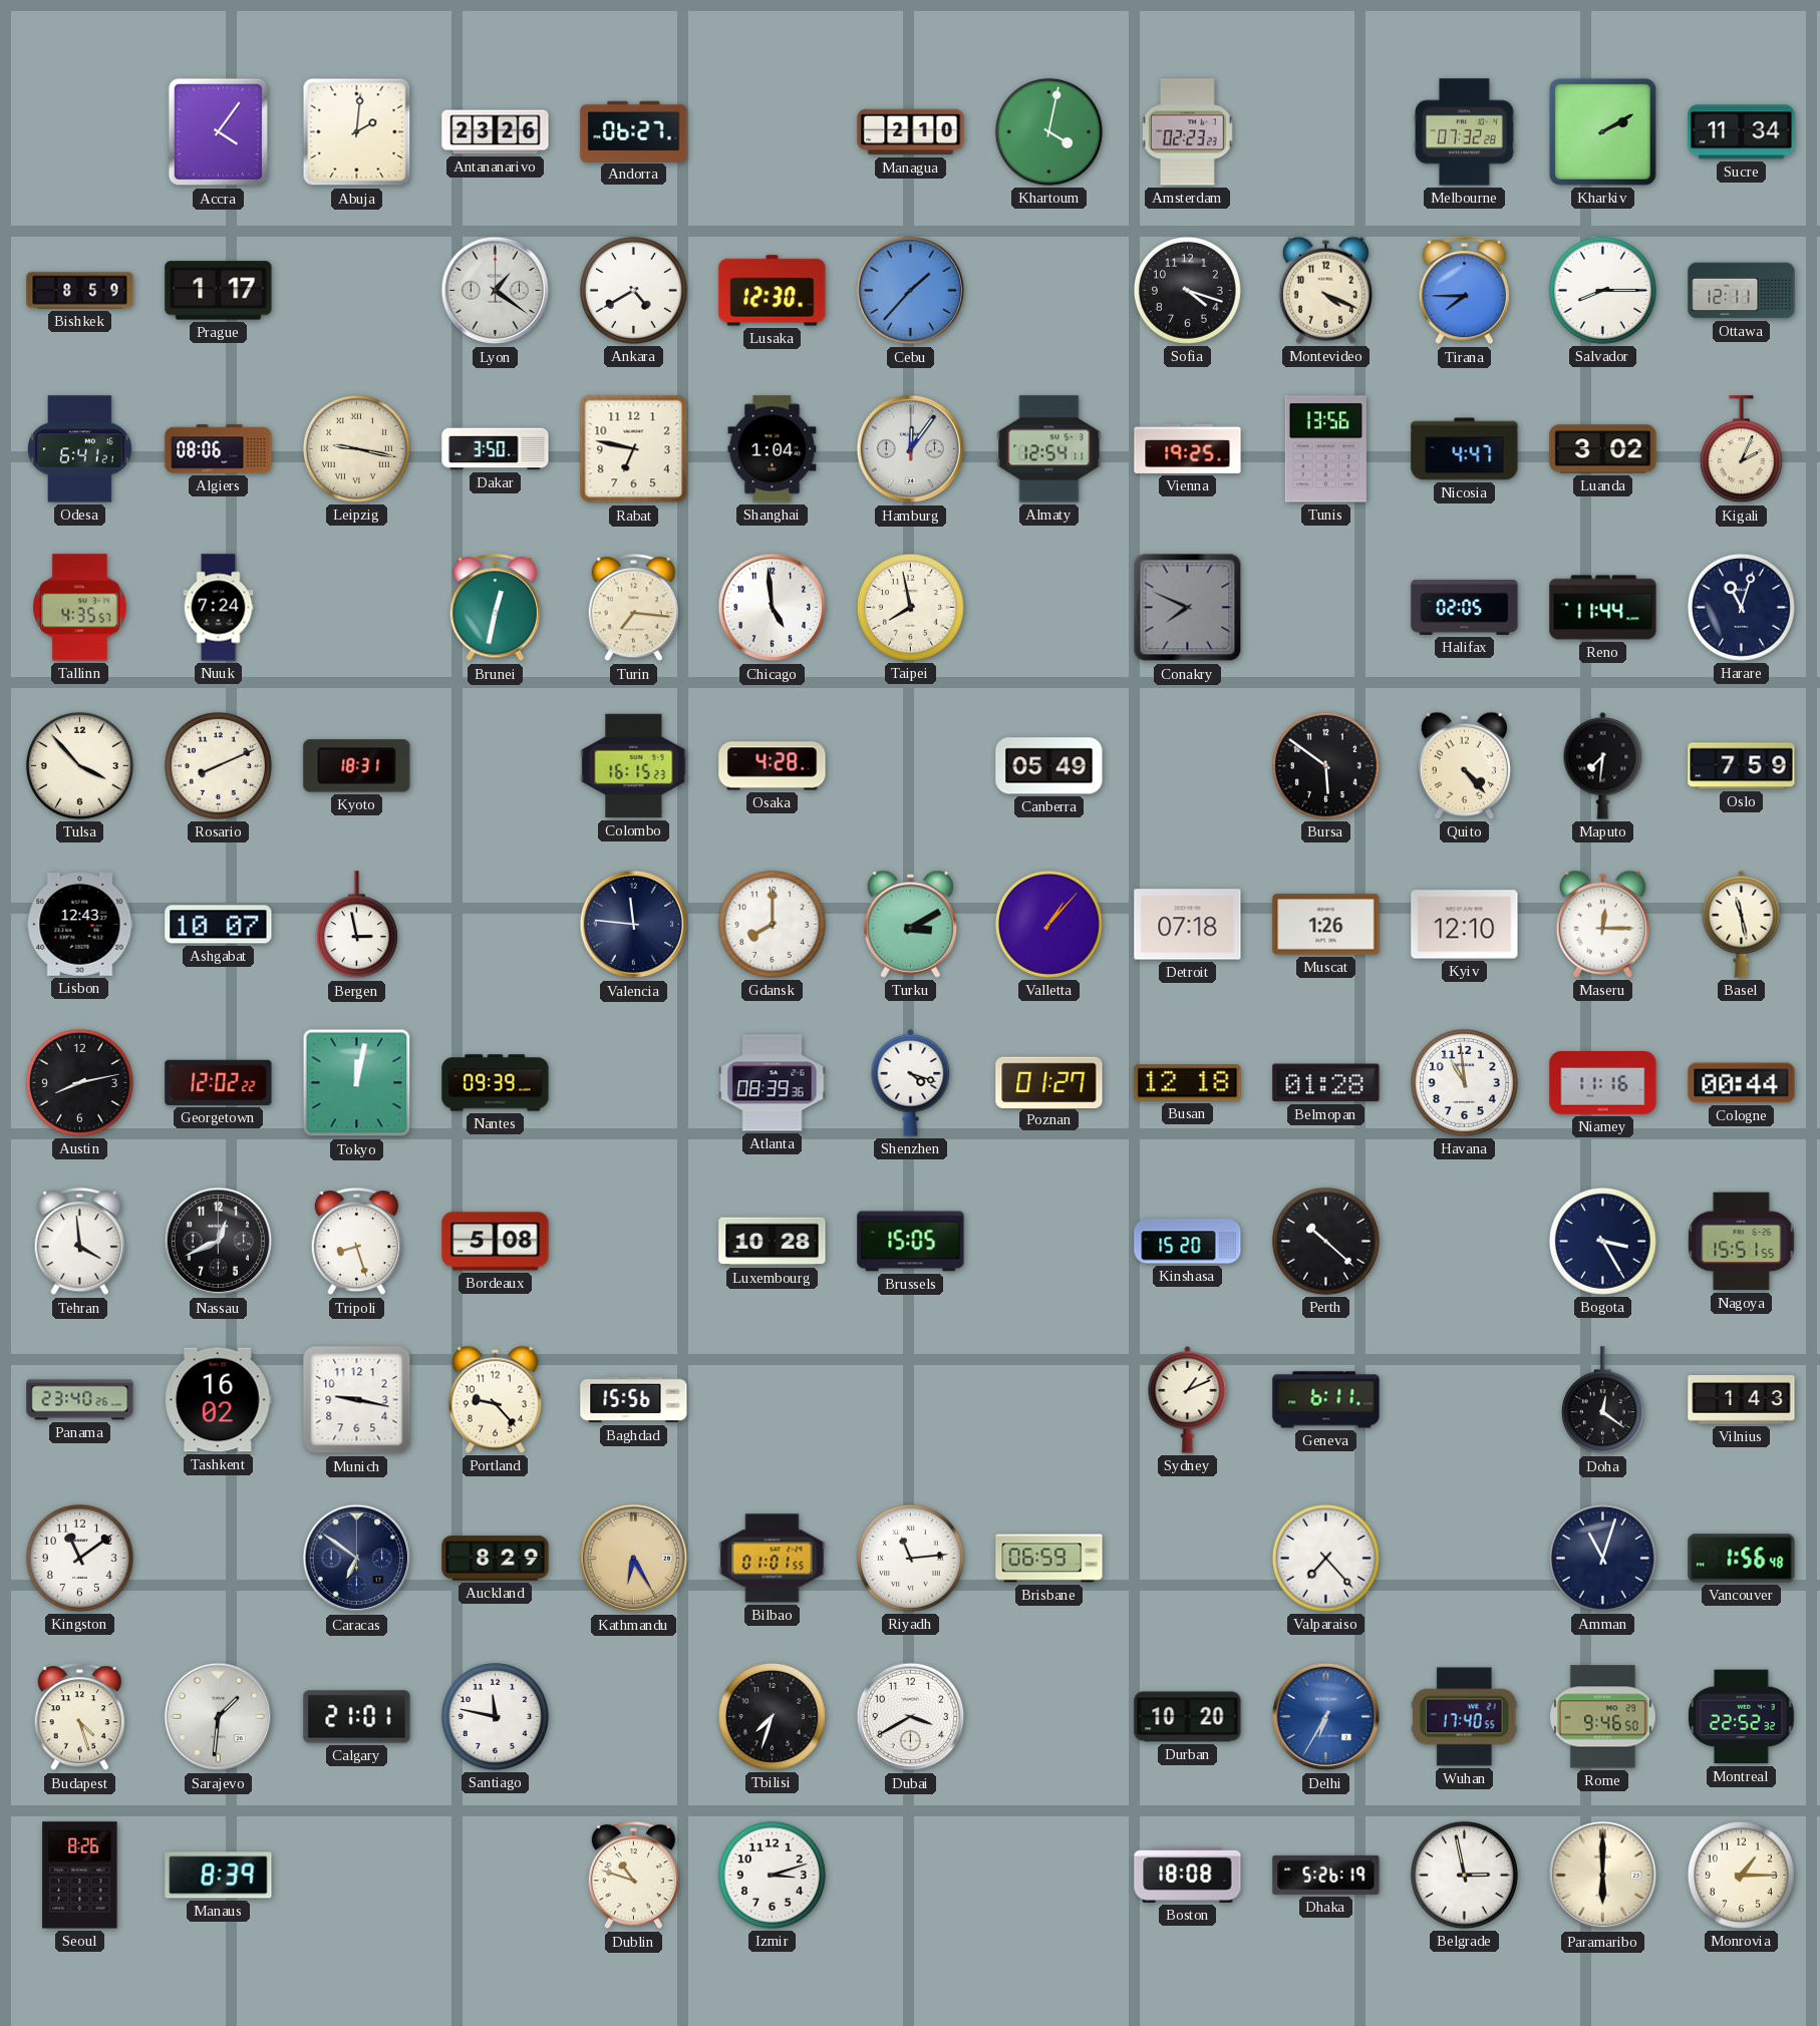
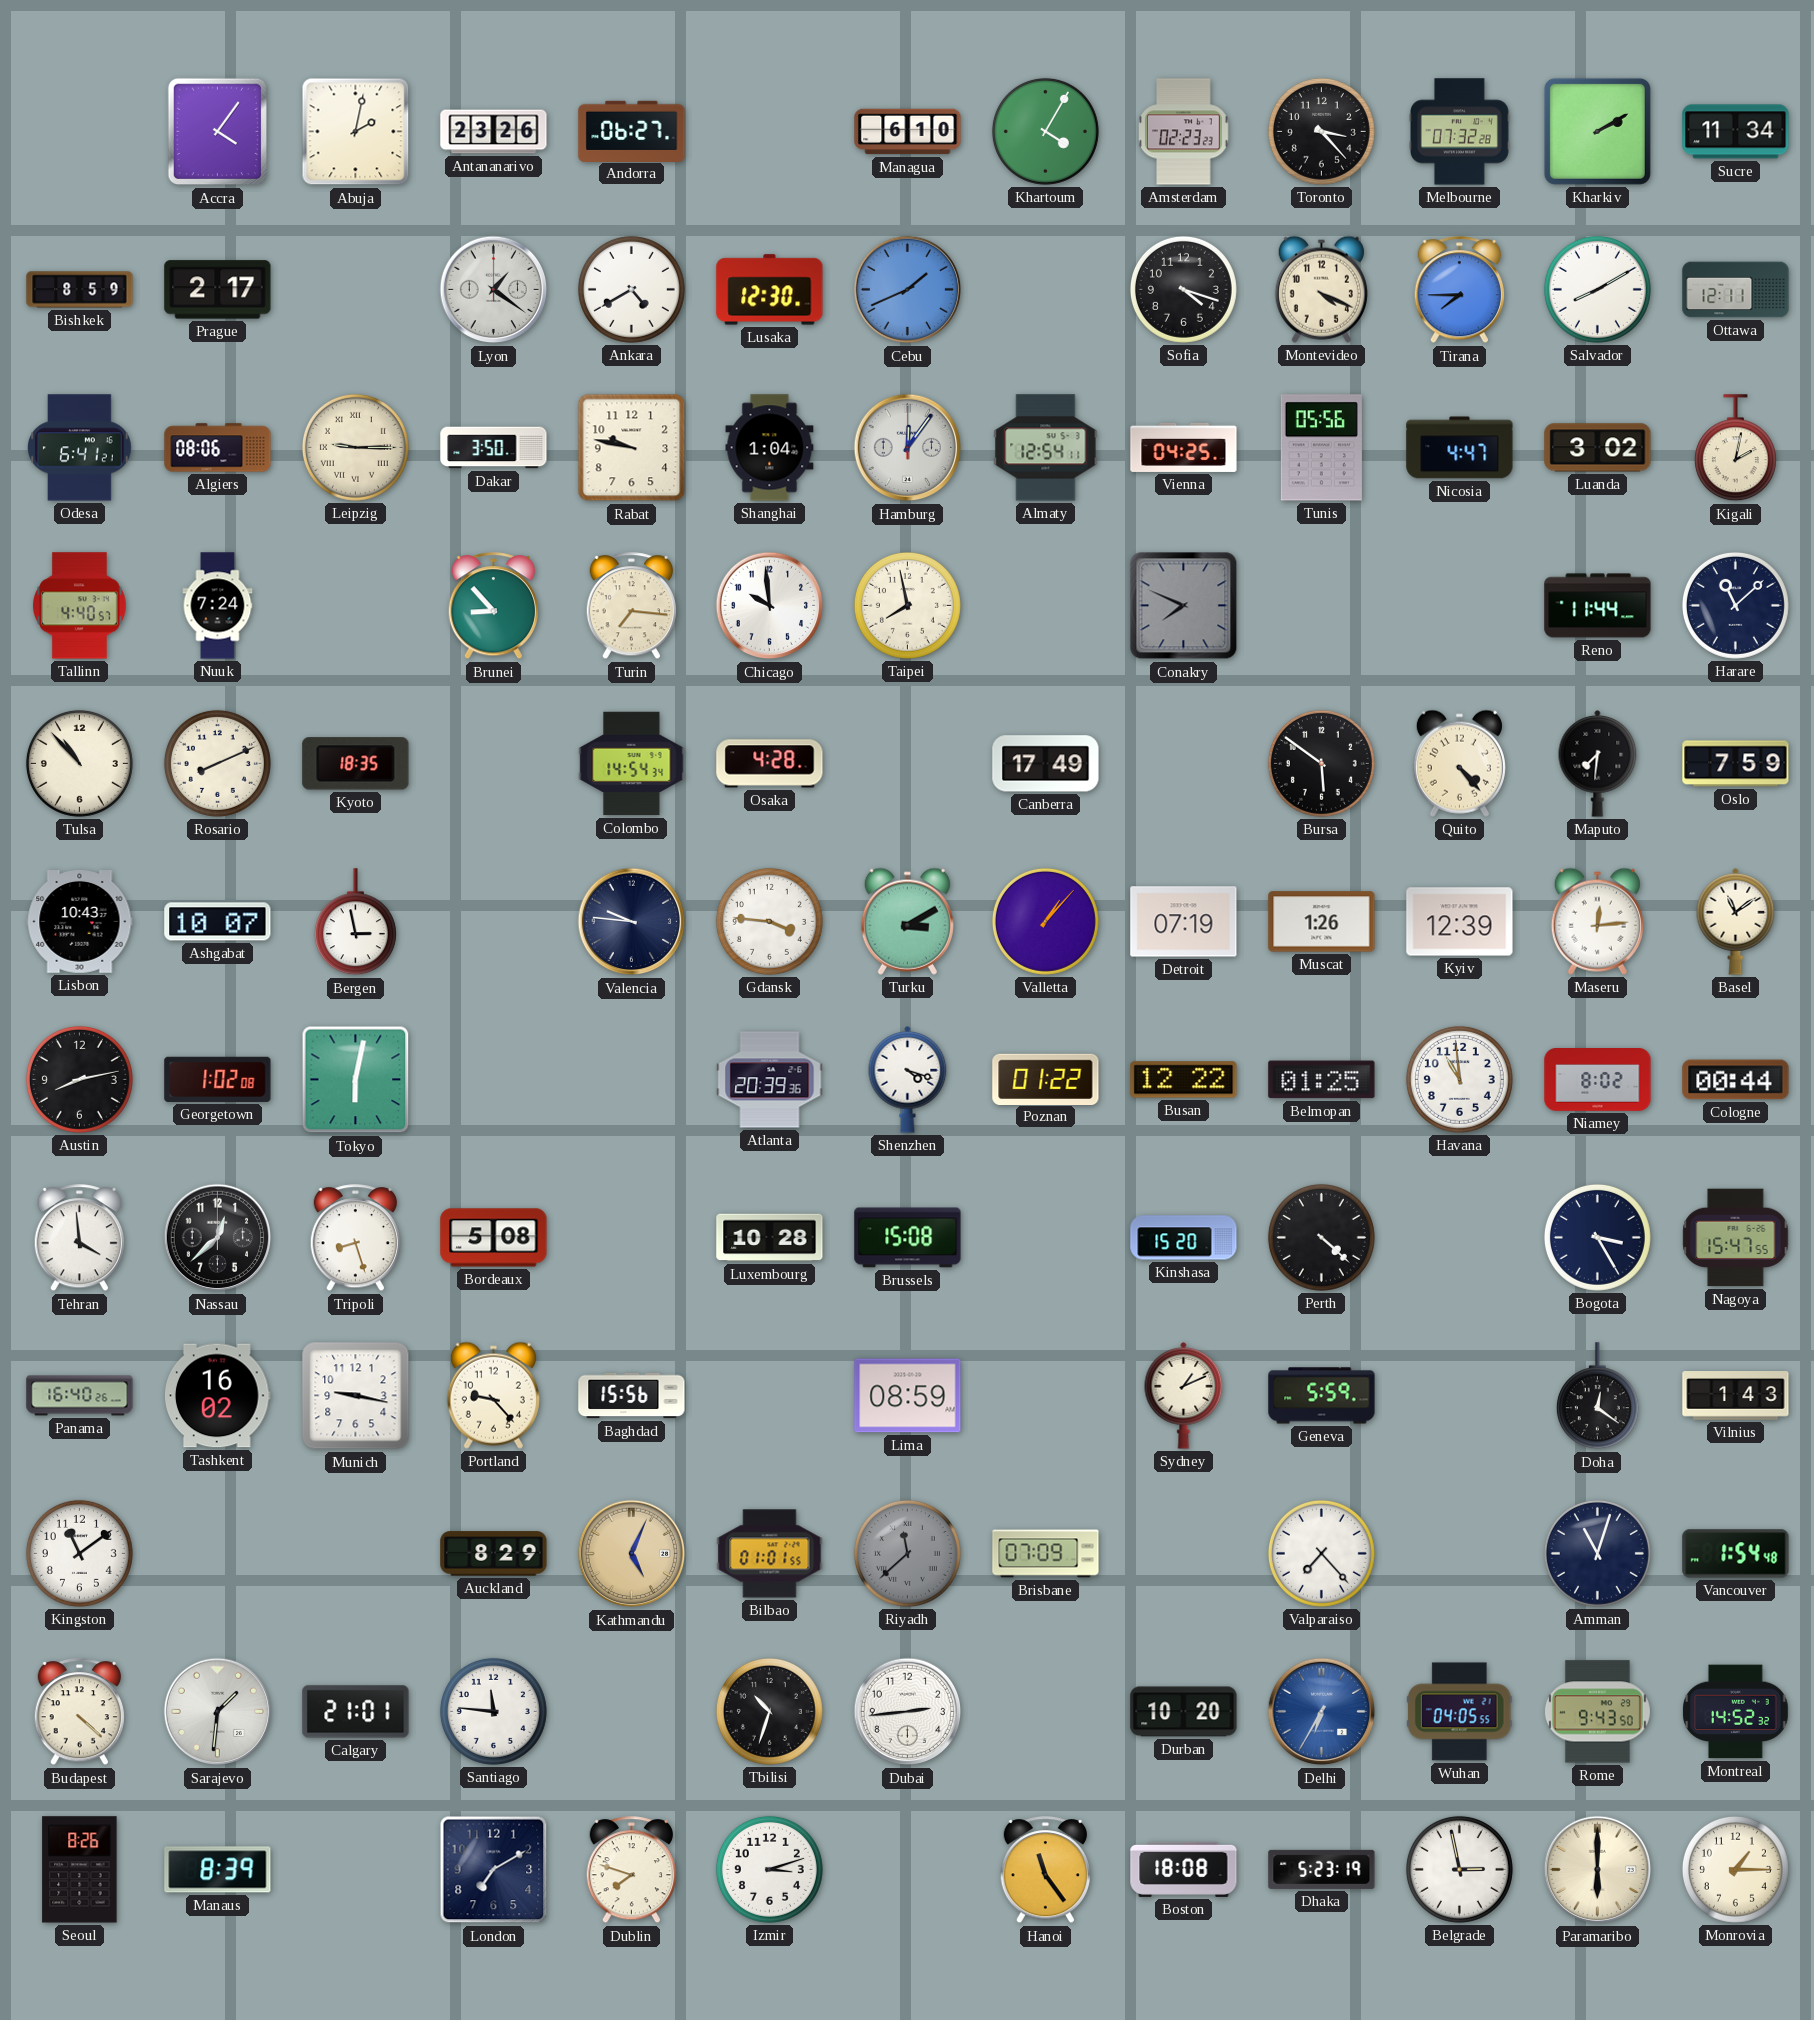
Abuja: 2:01 -> 2:02
Managua: 2:10 -> 6:10
Khartoum: 4:02 -> 4:05
Toronto: none -> 3:23
Prague: 1:17 -> 2:17
Cebu: 1:37 -> 1:41
Salvador: 8:15 -> 8:10
Leipzig: 9:17 -> 9:15
Rabat: 6:47 -> 9:47
Vienna: 19:25 -> 04:25
Tunis: 13:56 -> 05:56
Kigali: 2:04 -> 2:02
Tallinn: 4:35 -> 4:40
Brunei: 12:32 -> 8:53
Chicago: 4:59 -> 9:59
Halifax: 02:05 -> none
Harare: 11:03 -> 11:08
Tulsa: 3:53 -> 10:53
Kyoto: 18:31 -> 18:35
Colombo: 16:15 -> 14:54
Canberra: 05:49 -> 17:49
Lisbon: 12:43 -> 10:43
Valencia: 11:46 -> 9:46
Gdansk: 8:00 -> 3:46
Detroit: 07:18 -> 07:19
Kyiv: 12:10 -> 12:39
Maseru: 12:15 -> 12:14
Basel: 11:28 -> 11:09
Georgetown: 12:02 -> 1:02
Tokyo: 12:02 -> 6:02
Nantes: 09:39 -> none
Atlanta: 08:39 -> 20:39
Poznan: 01:27 -> 01:22
Busan: 12:18 -> 12:22
Belmopan: 01:28 -> 01:25
Niamey: 11:16 -> 8:02
Nassau: 12:41 -> 12:38
Brussels: 15:05 -> 15:08
Perth: 10:22 -> 4:22
Nagoya: 15:51 -> 15:47
Panama: 23:40 -> 16:40
Lima: none -> 08:59
Geneva: 6:11 -> 5:59
Caracas: 6:51 -> none
Kathmandu: 6:25 -> 5:04
Riyadh: 11:14 -> 11:38
Riyadh dial: white -> grey
Brisbane: 06:59 -> 07:09
Vancouver: 1:56 -> 1:54
Budapest: 4:27 -> 4:22
Santiago: 11:47 -> 11:46
Tbilisi: 7:33 -> 10:33
Dubai: 3:40 -> 2:44
Wuhan: 17:40 -> 04:05
Rome: 9:46 -> 9:43
Montreal: 22:52 -> 14:52
London: none -> 7:10
Dublin: 10:48 -> 7:48
Hanoi: none -> 11:24
Dhaka: 5:26 -> 5:23
